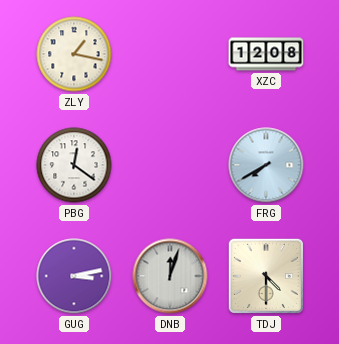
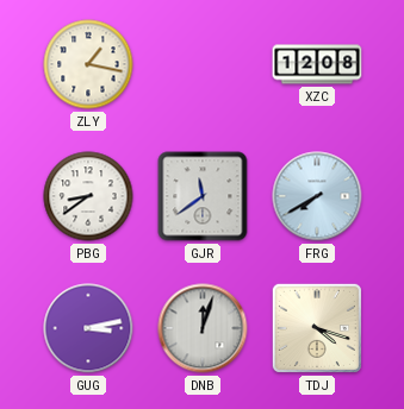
PBG: 12:21 -> 8:39
GJR: none -> 11:39
TDJ: 4:30 -> 4:18
